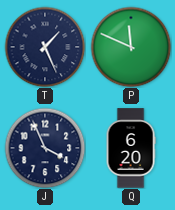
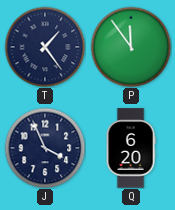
T: 1:26 -> 1:24
P: 11:49 -> 11:54
